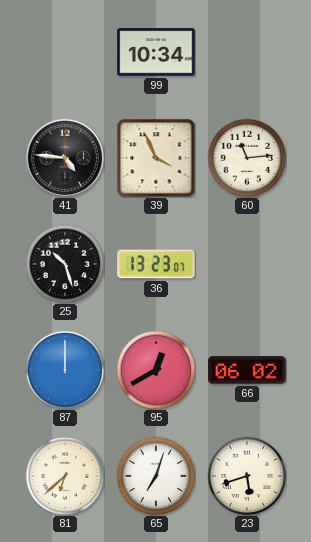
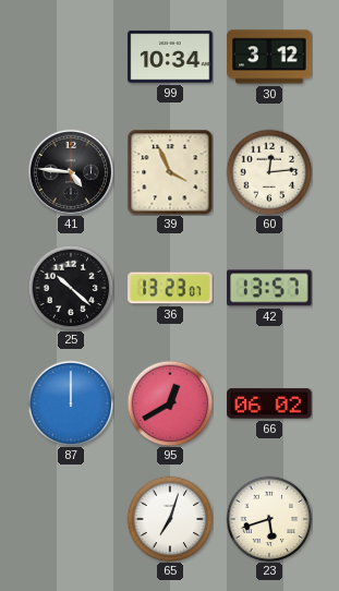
30: none -> 3:12
60: 11:14 -> 12:14
25: 10:27 -> 10:22
42: none -> 13:57
81: 6:38 -> none
